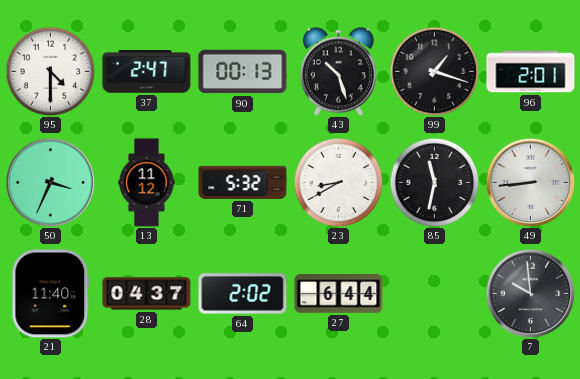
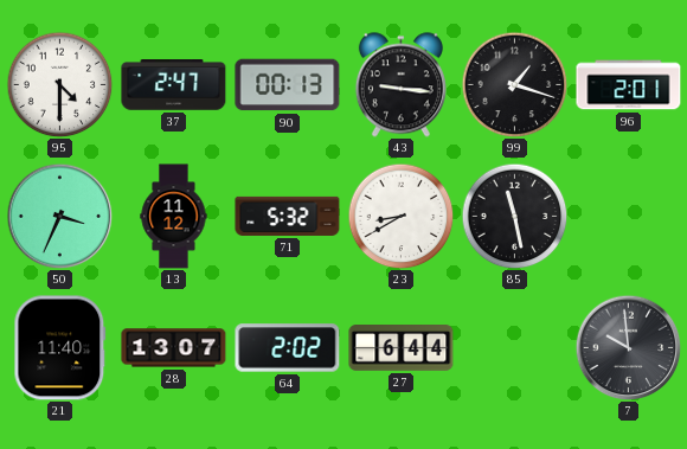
43: 10:27 -> 9:16
85: 11:32 -> 11:28
49: 8:44 -> none
28: 04:37 -> 13:07
